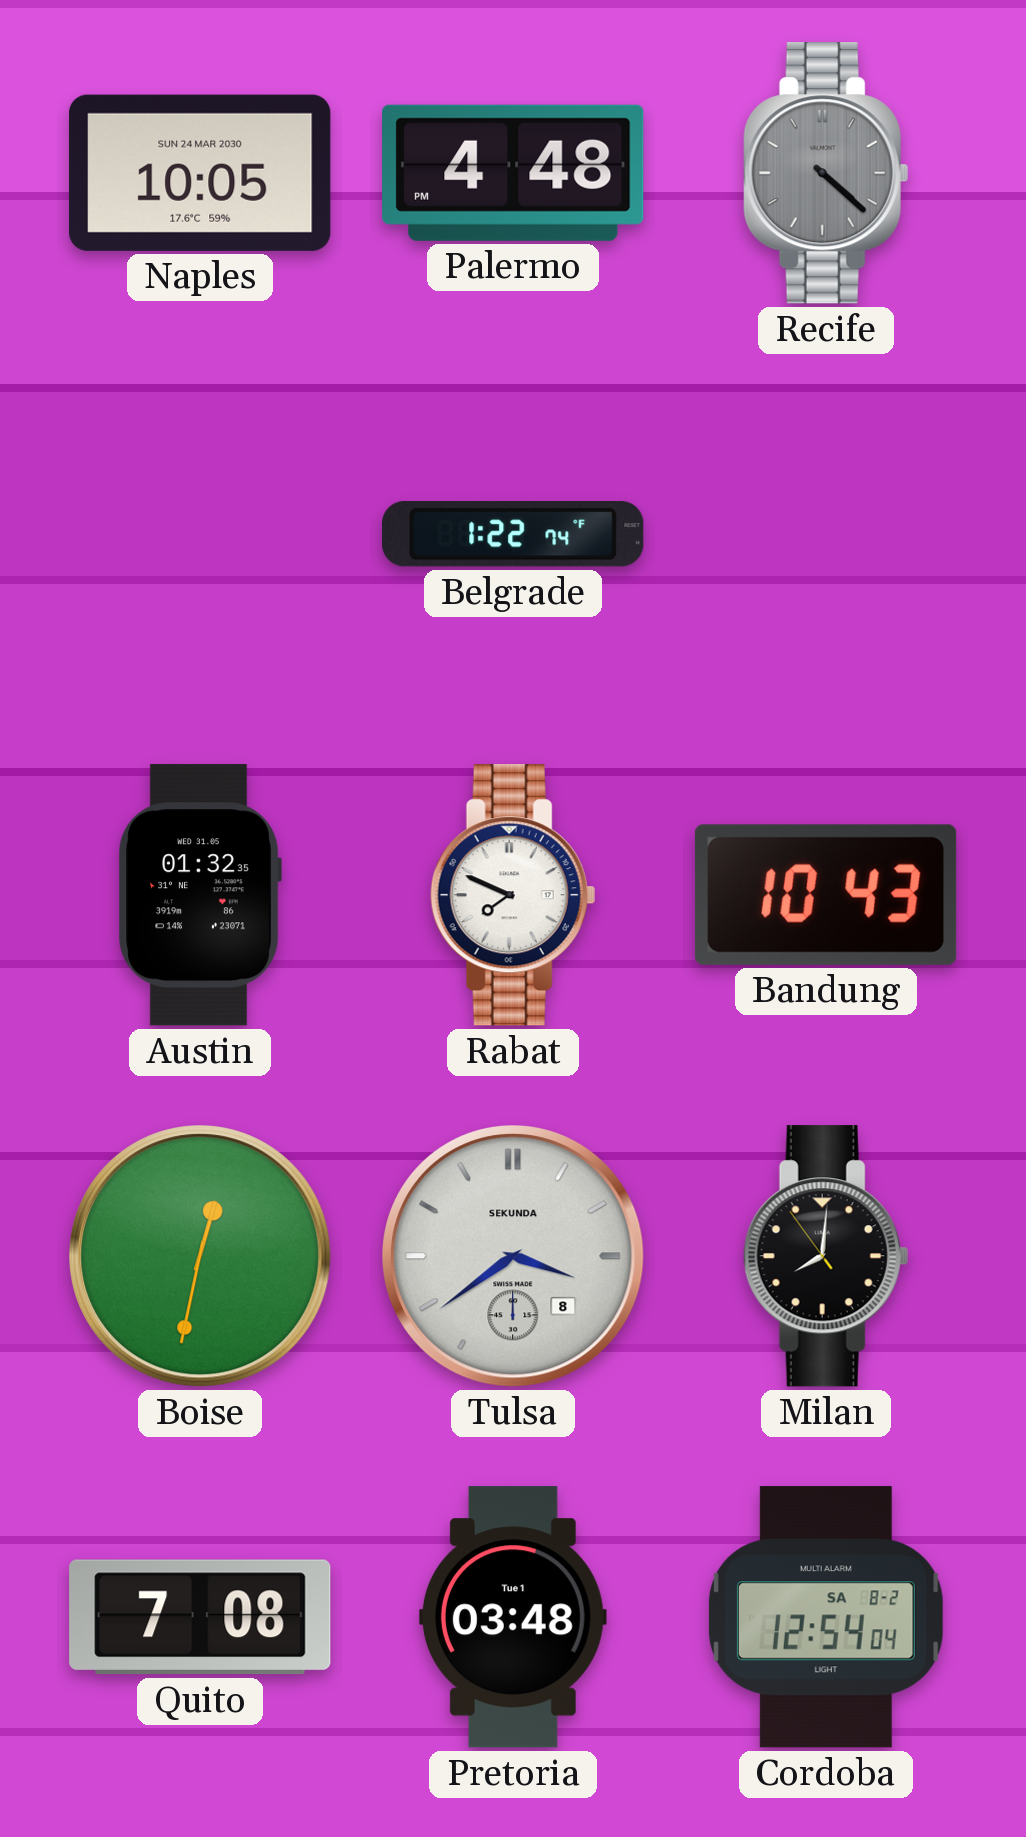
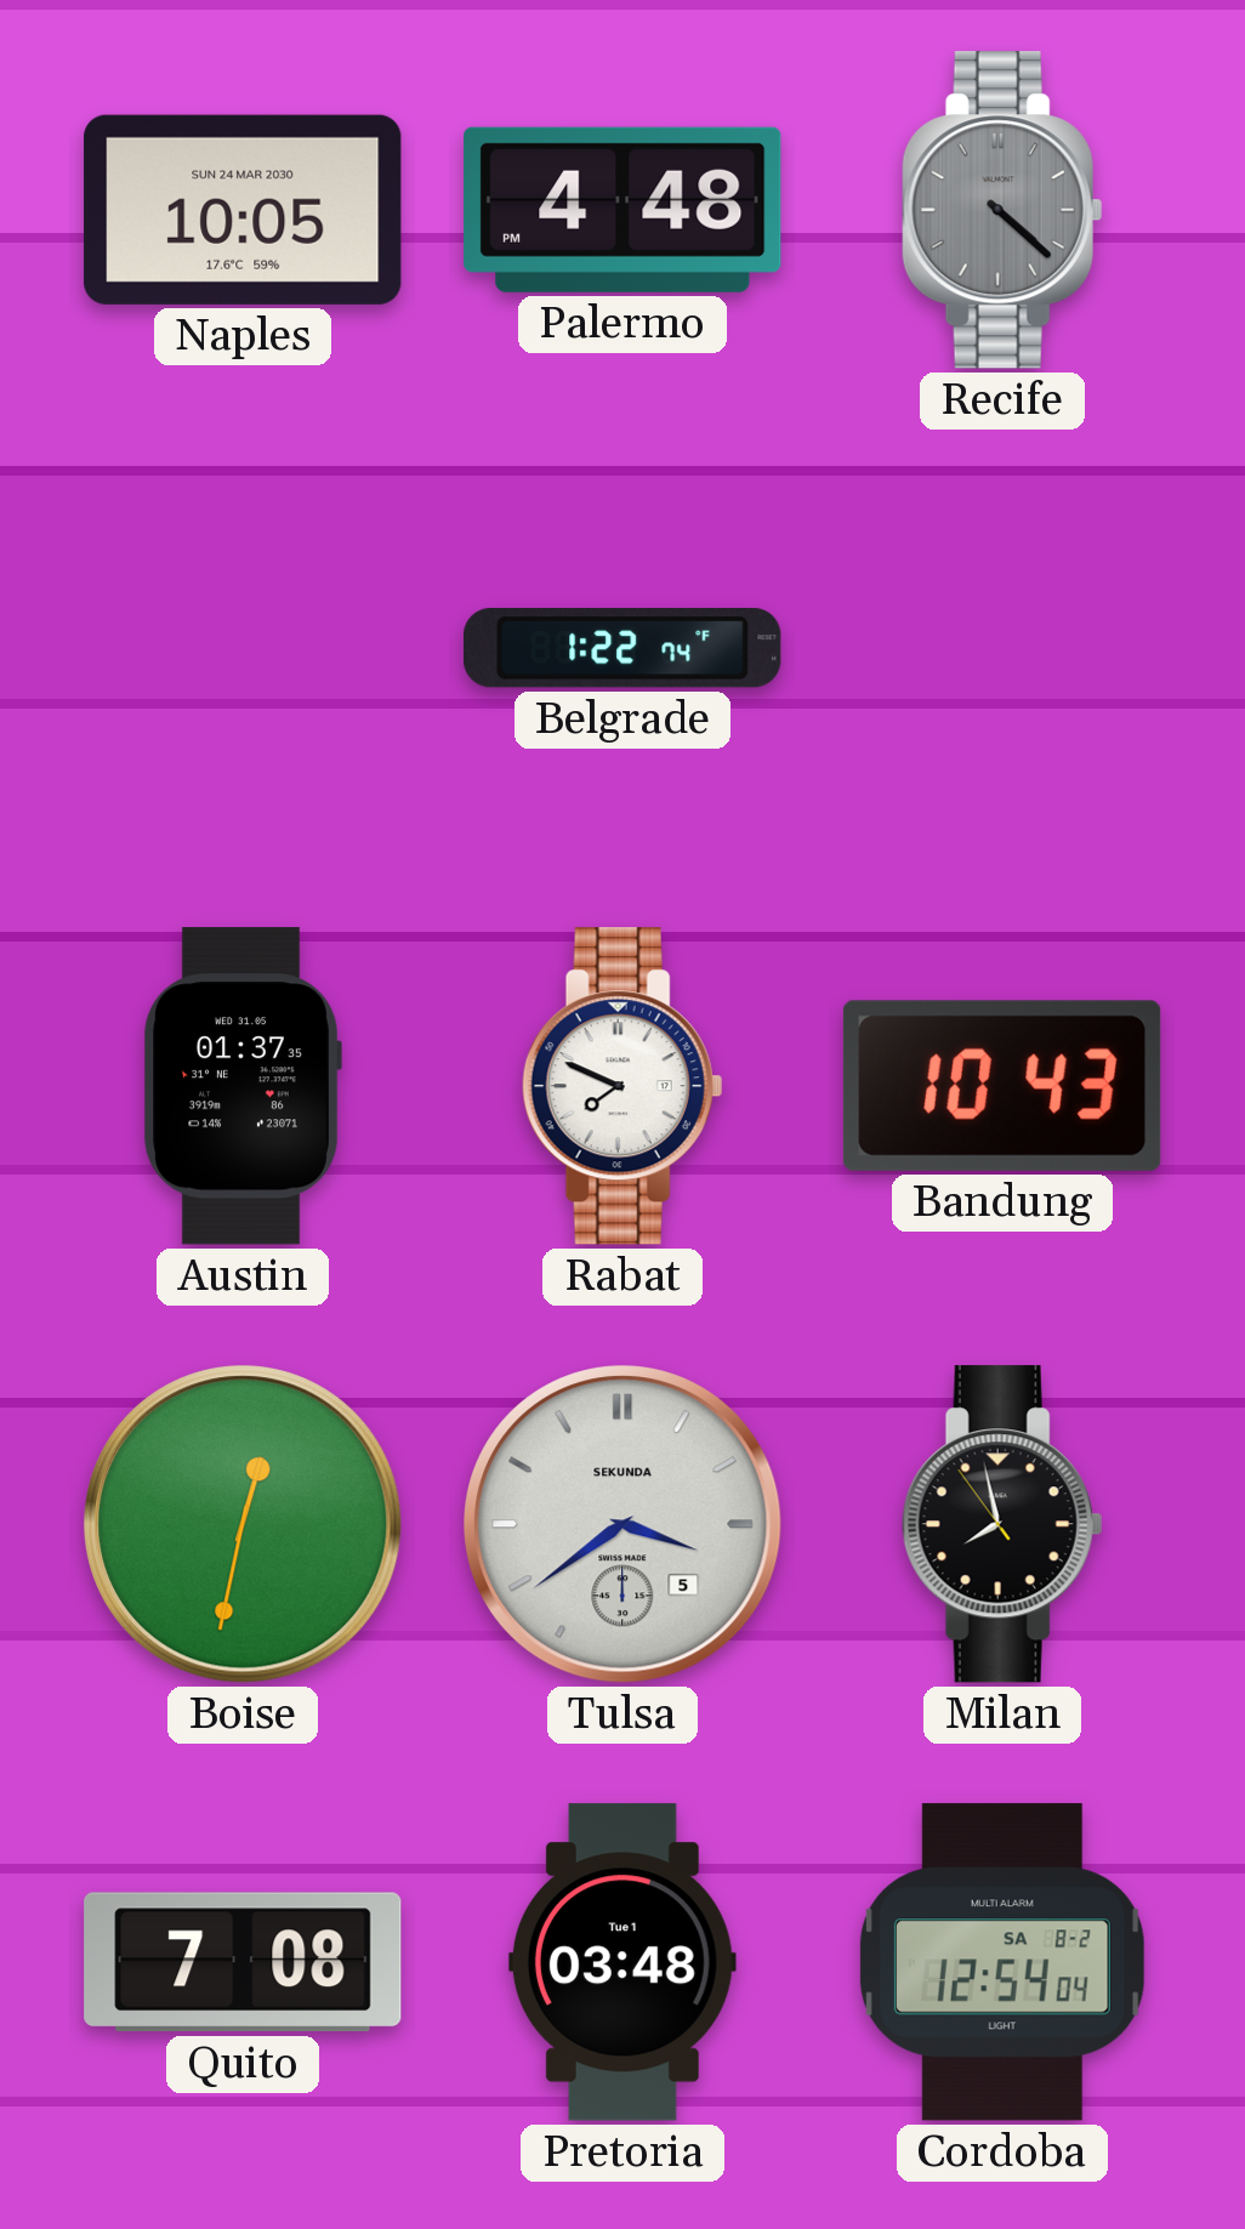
Austin: 01:32 -> 01:37
Tulsa date: 8 -> 5
Milan: 8:00 -> 7:57
